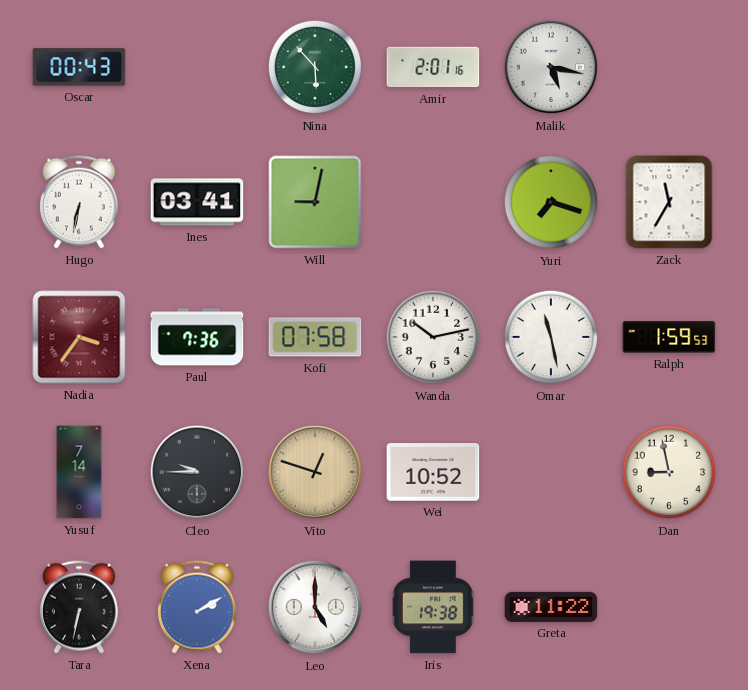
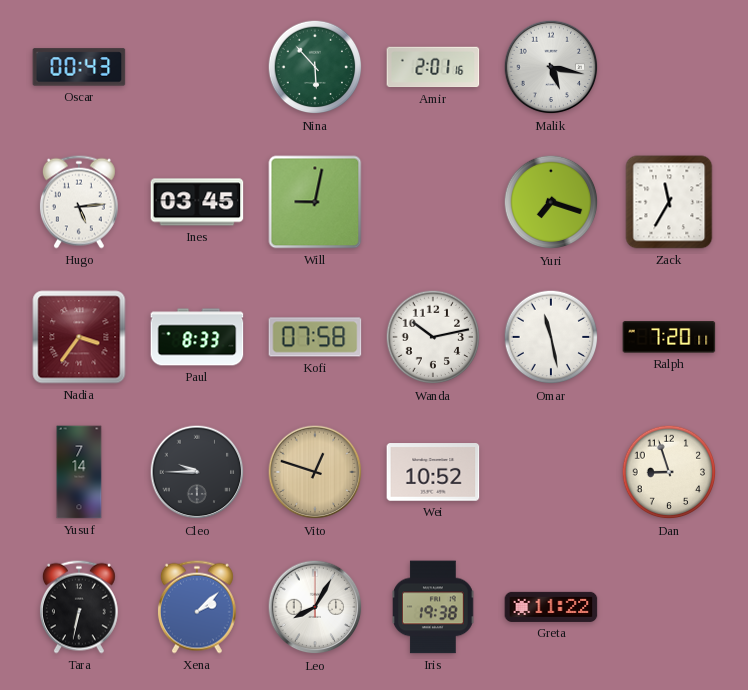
Hugo: 6:32 -> 5:14
Ines: 03:41 -> 03:45
Paul: 7:36 -> 8:33
Ralph: 1:59 -> 7:20
Dan: 8:58 -> 8:57
Xena: 2:10 -> 2:08
Leo: 5:00 -> 8:05
